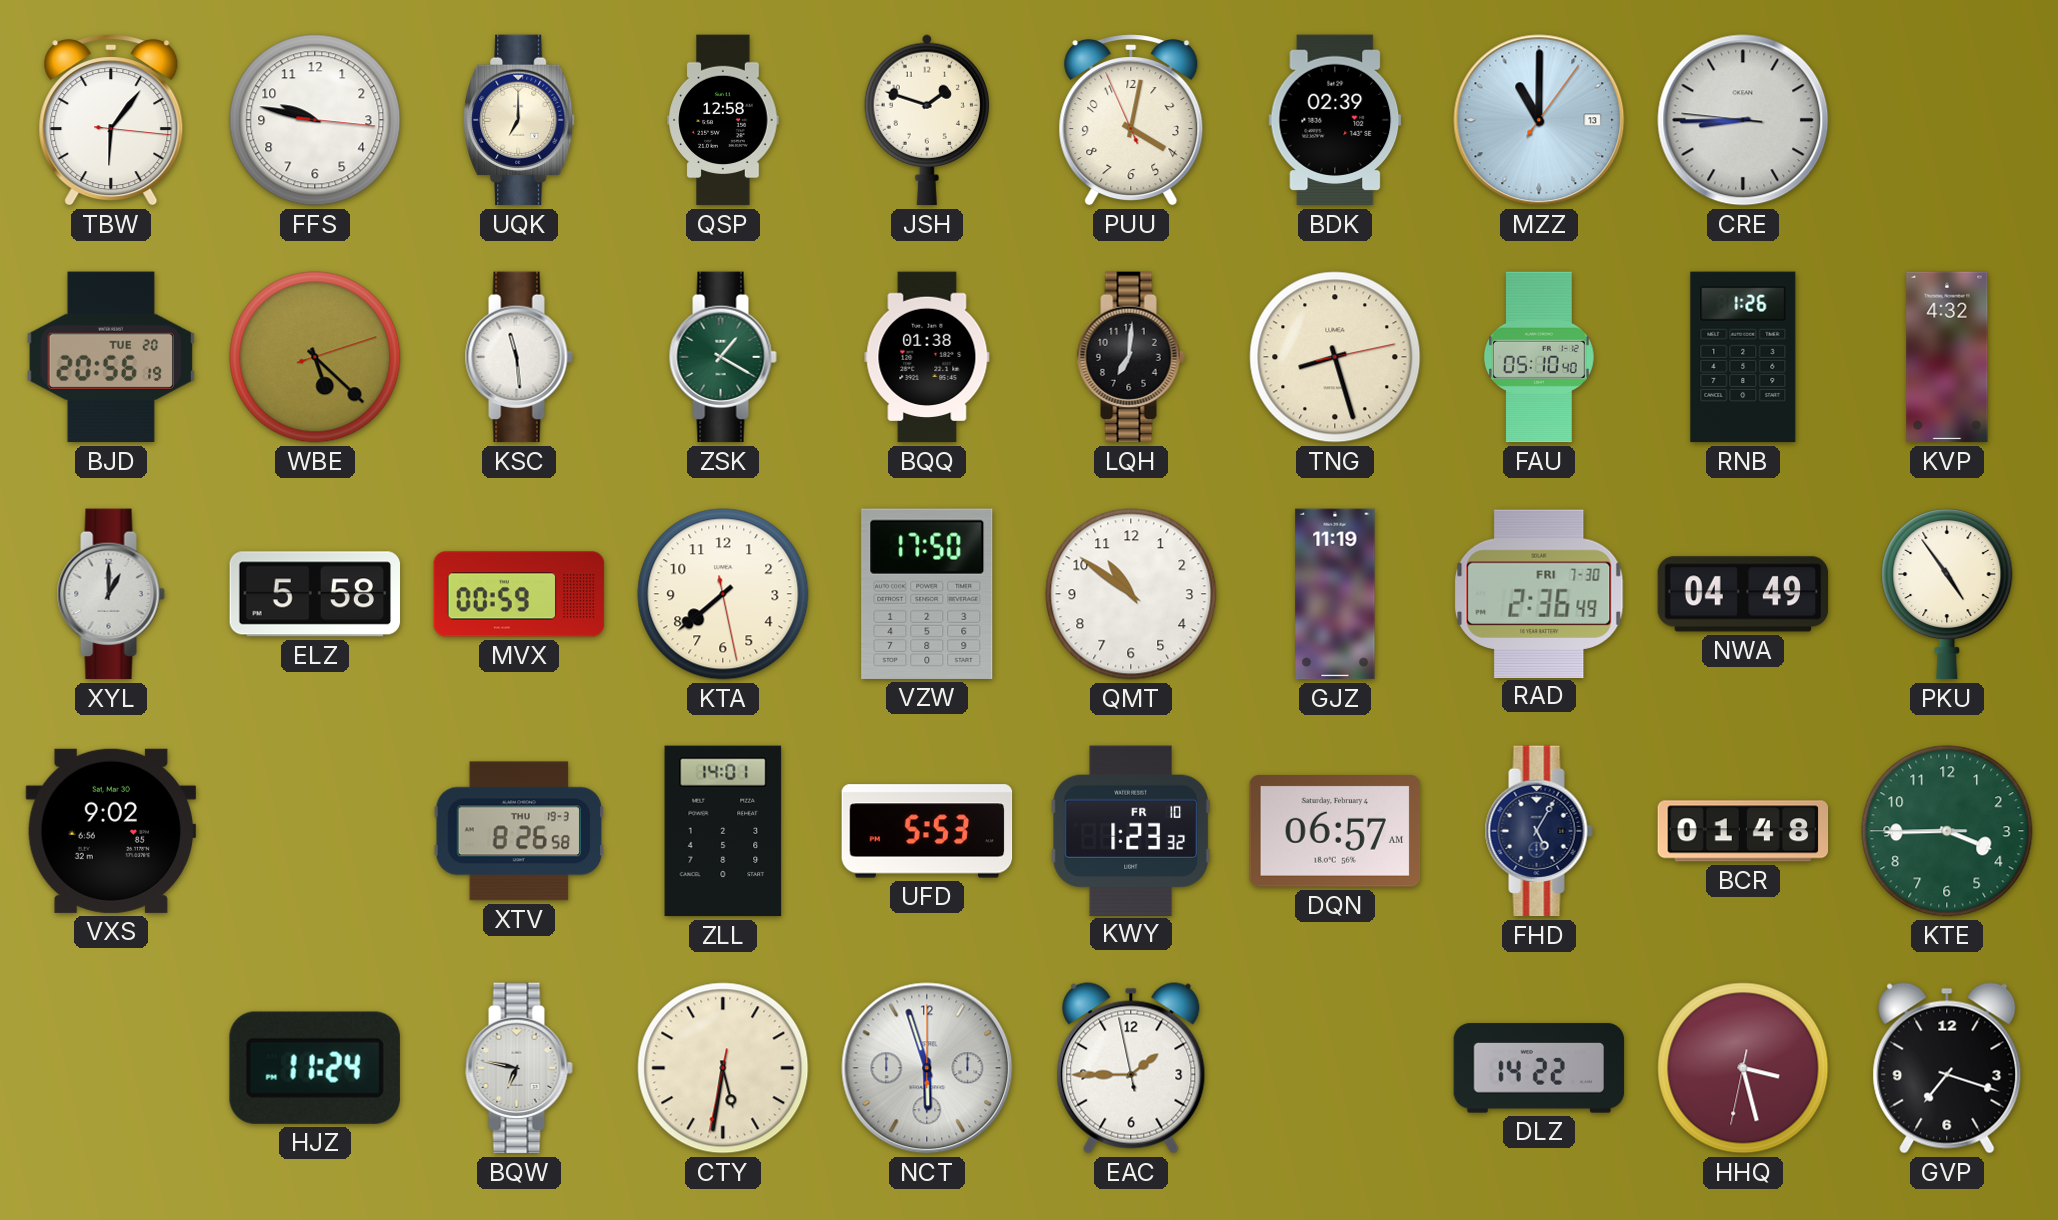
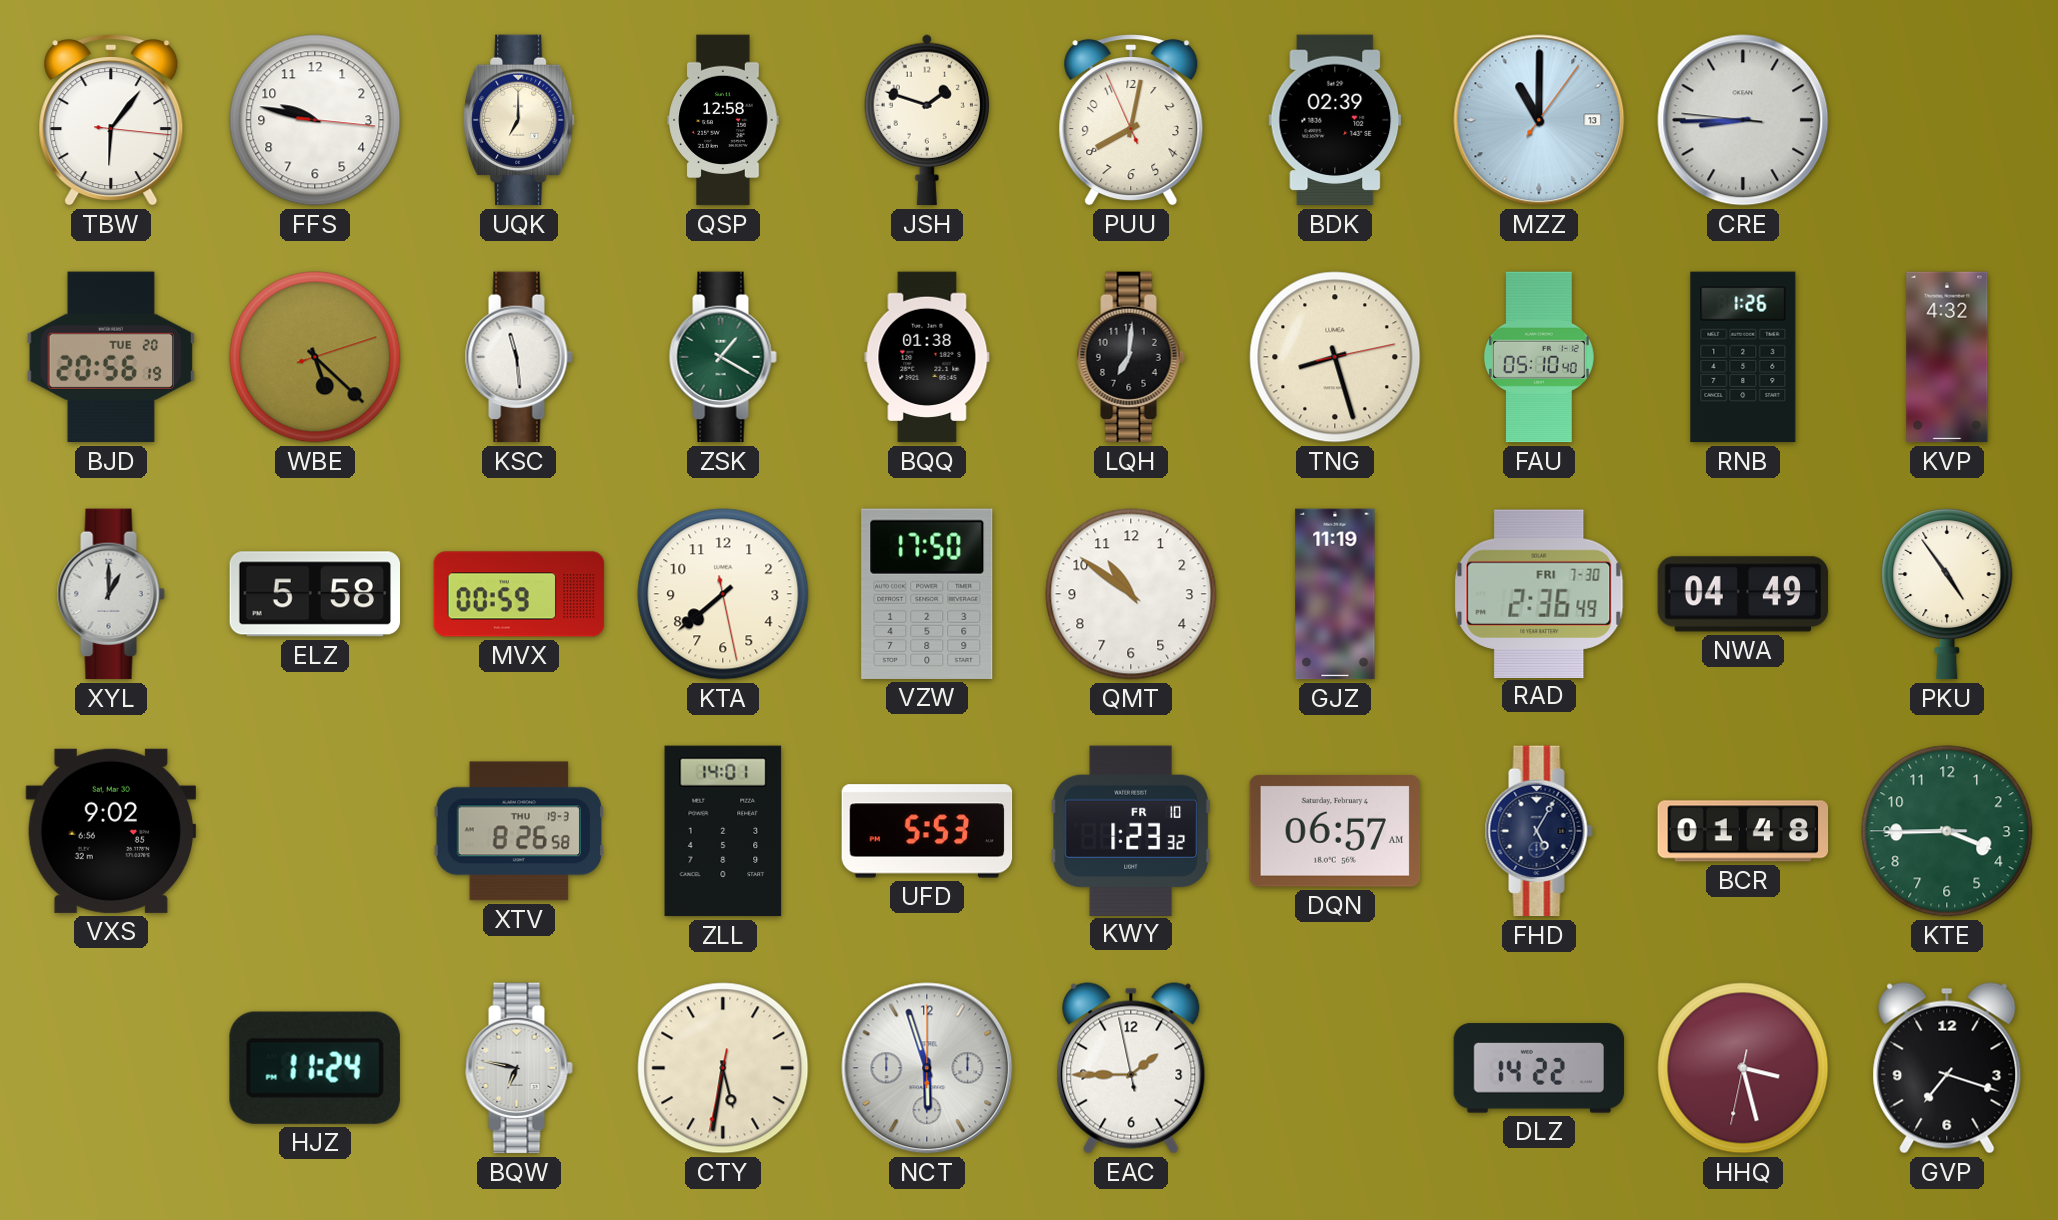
PUU: 4:01 -> 8:01
